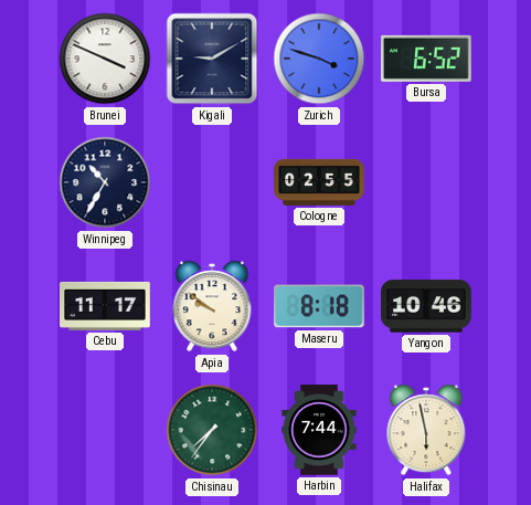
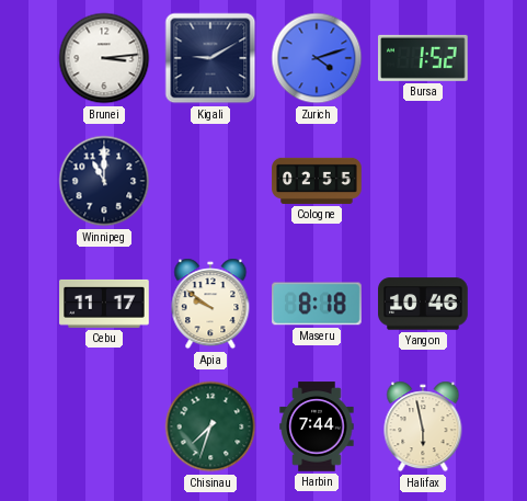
Brunei: 3:49 -> 3:14
Zurich: 3:48 -> 4:12
Bursa: 6:52 -> 1:52
Winnipeg: 10:35 -> 11:00
Chisinau: 7:36 -> 7:33
